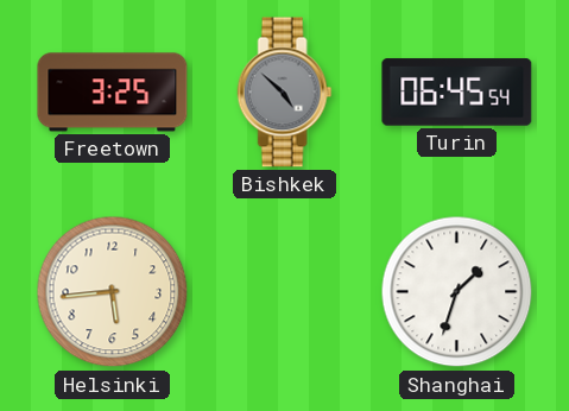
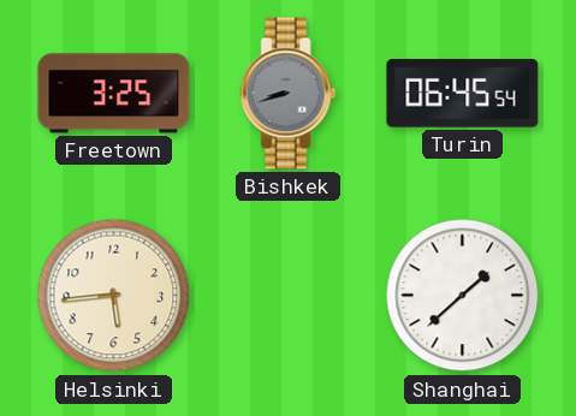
Bishkek: 4:52 -> 8:42
Shanghai: 1:33 -> 1:38
